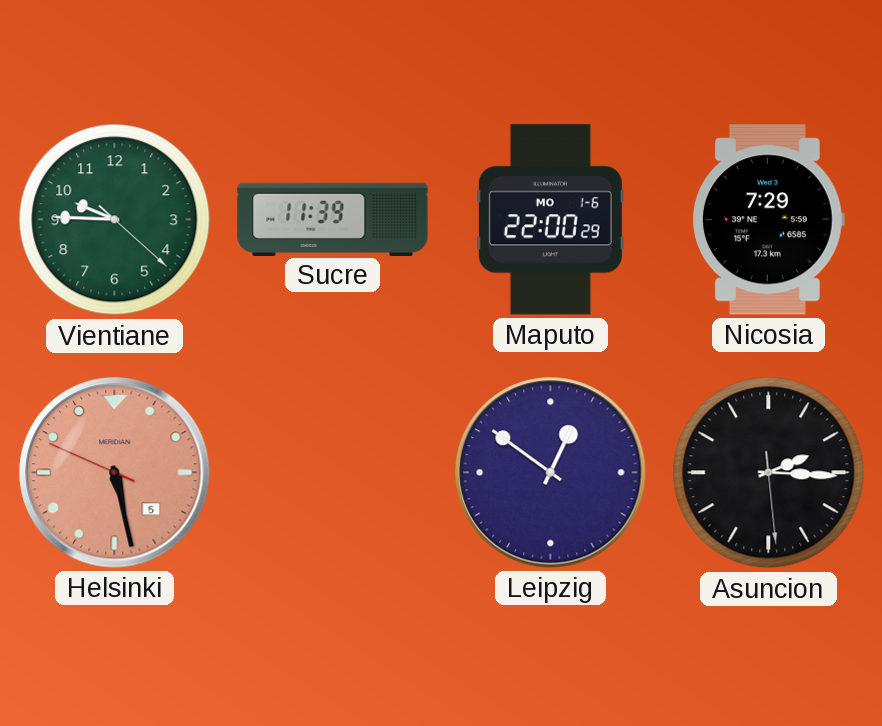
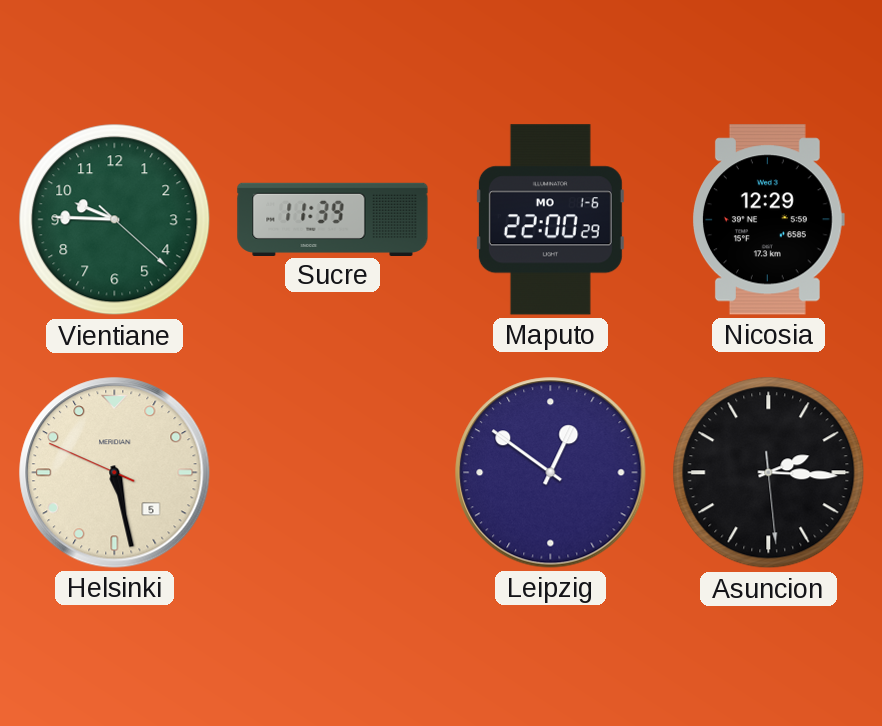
Nicosia: 7:29 -> 12:29
Helsinki dial: salmon -> cream
